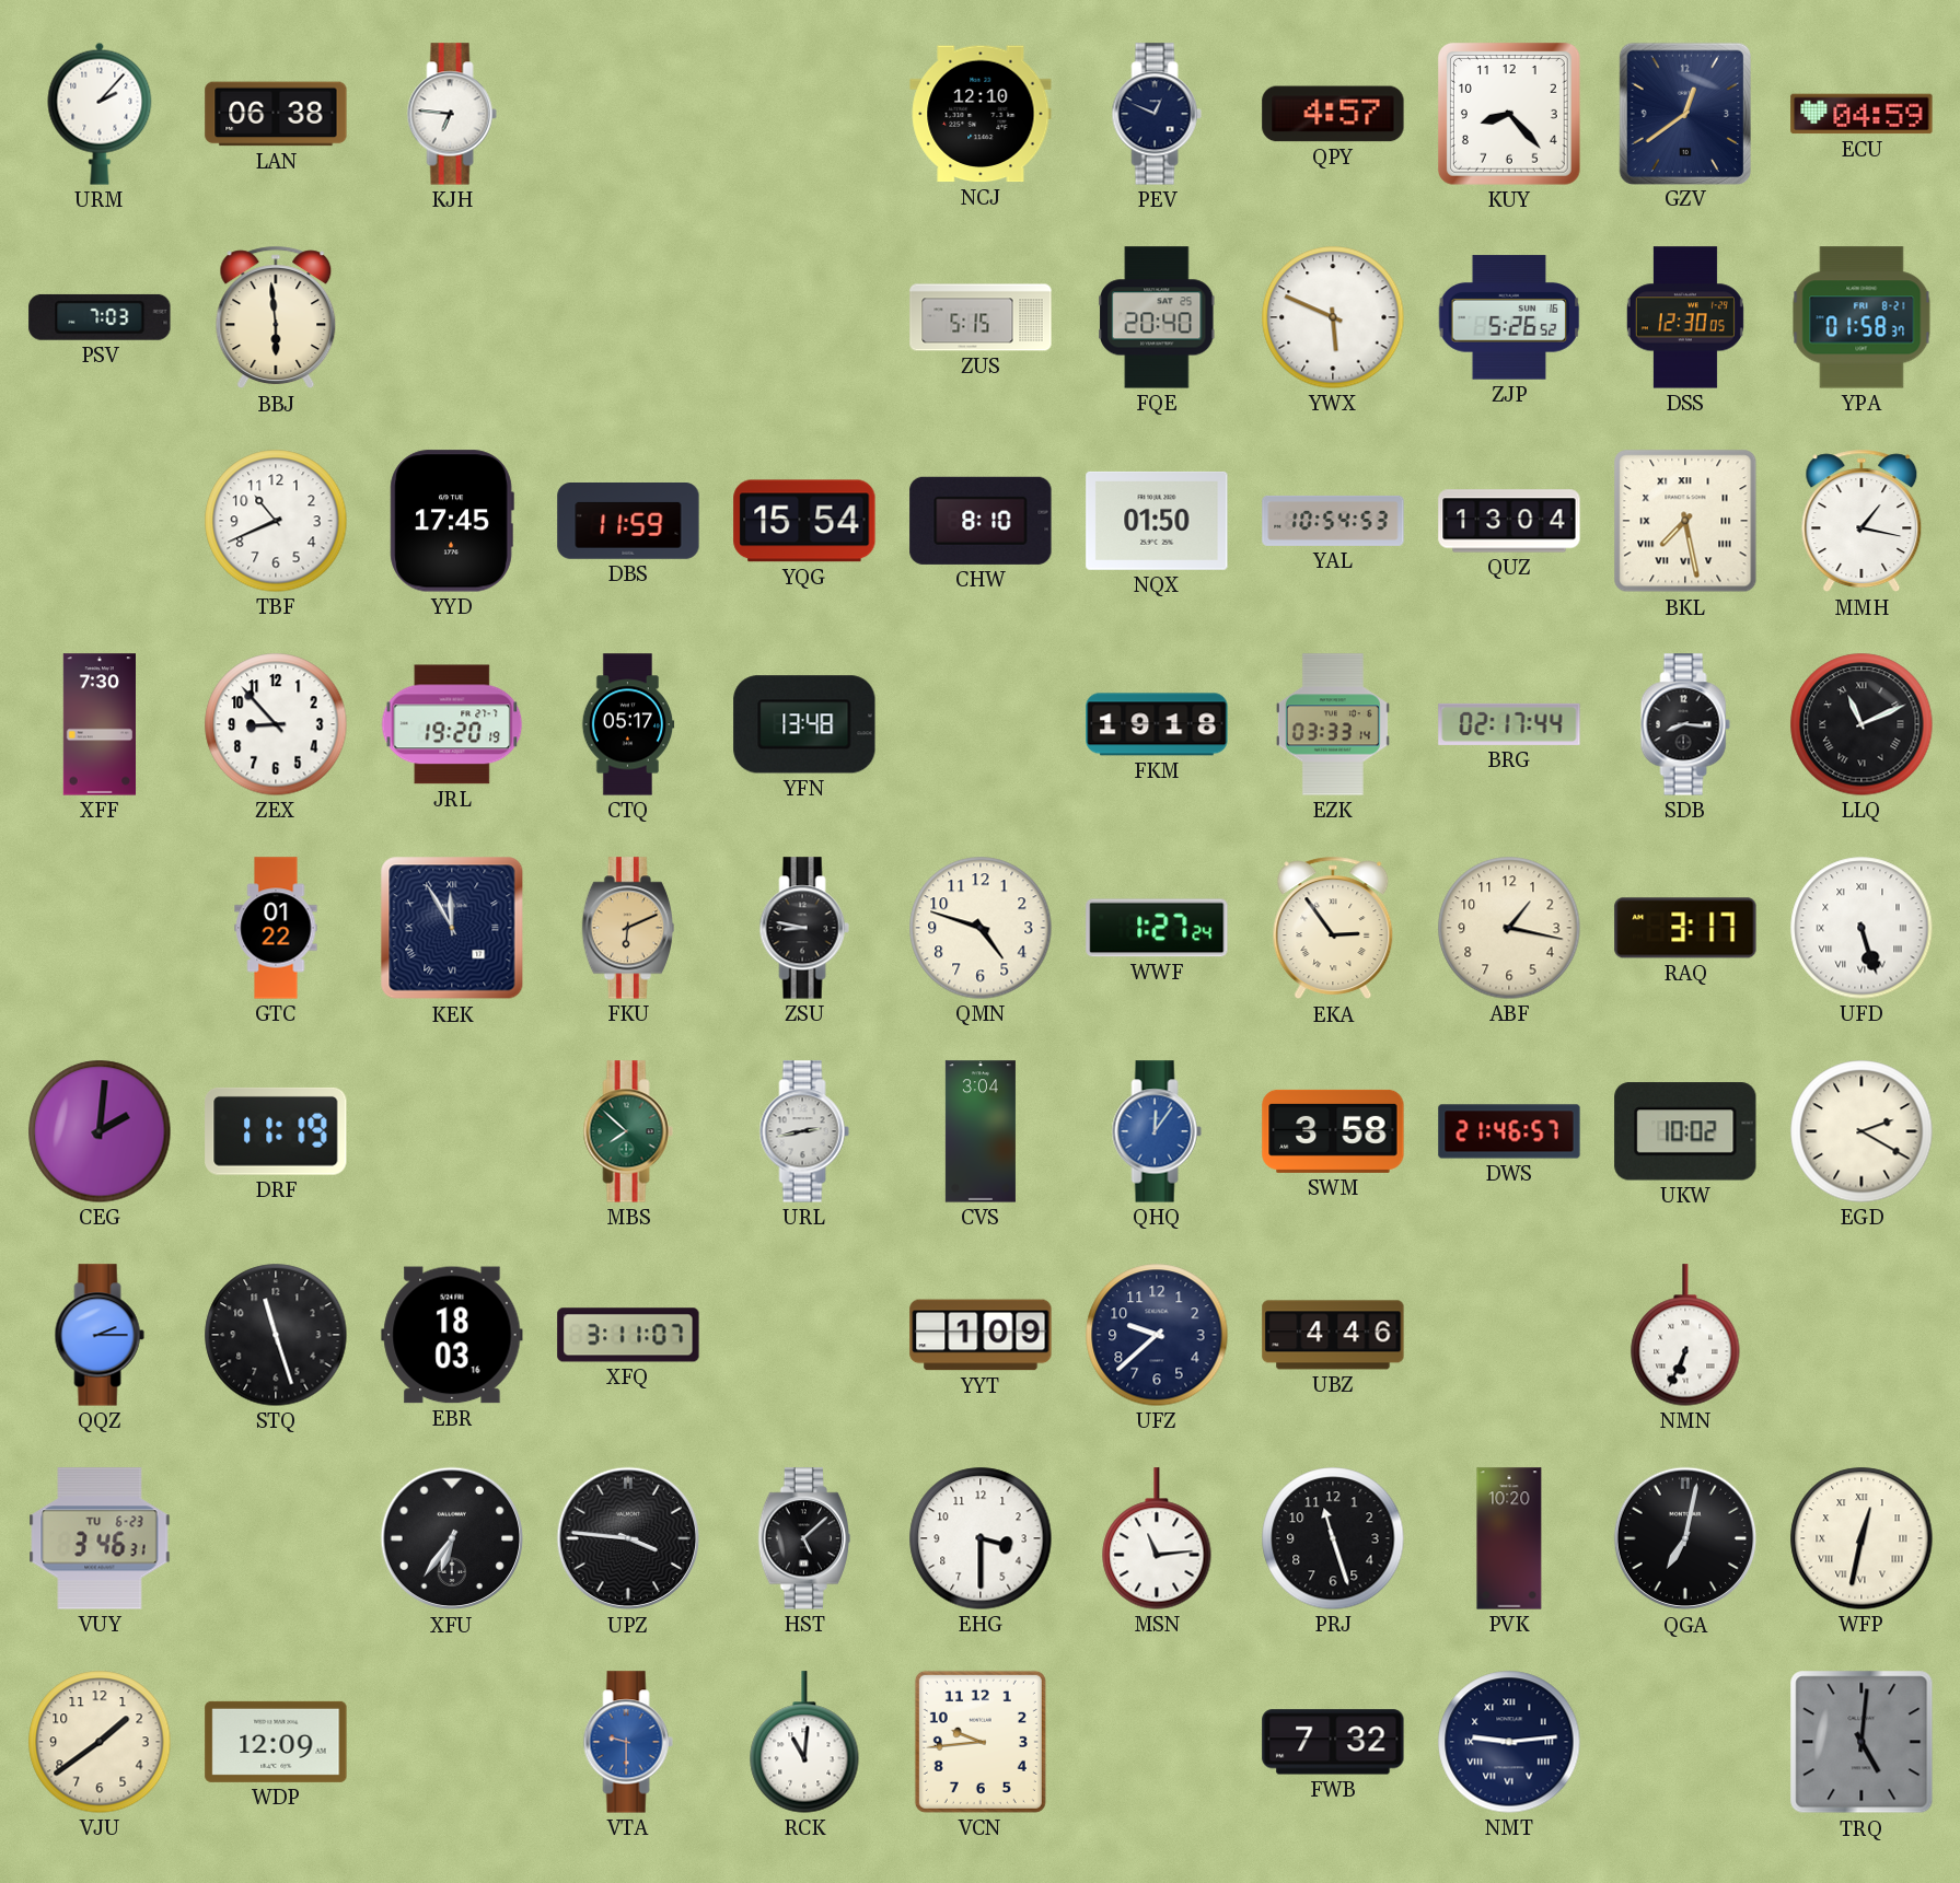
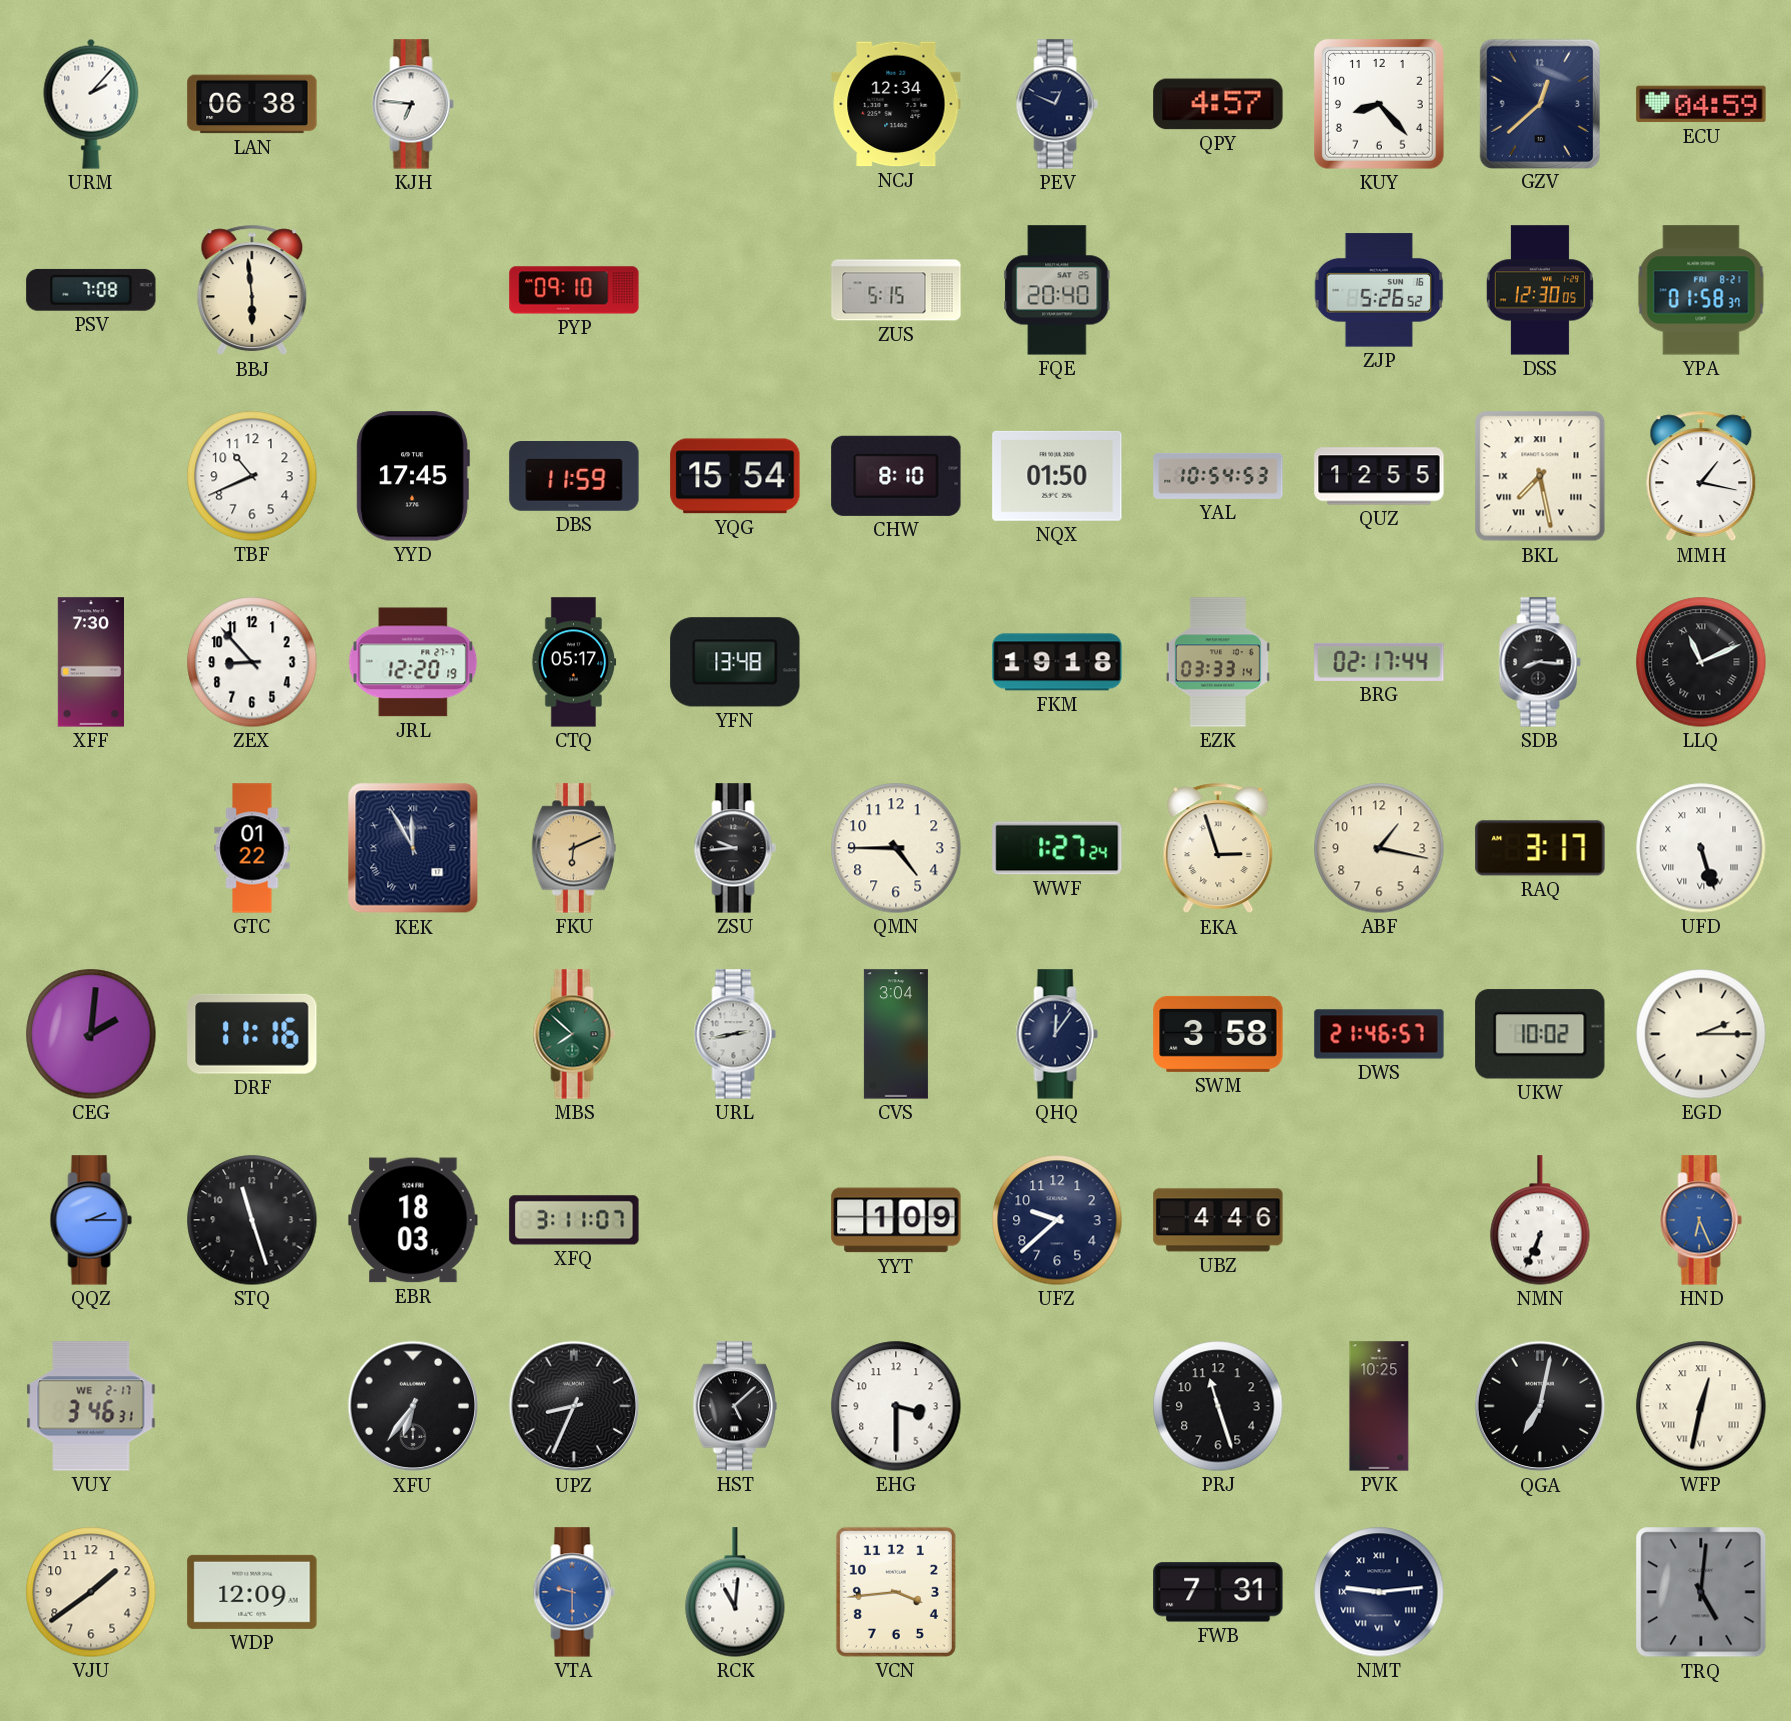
NCJ: 12:10 -> 12:34
GZV: 12:39 -> 12:38
PSV: 7:03 -> 7:08
PYP: none -> 09:10
YWX: 5:49 -> none
QUZ: 13:04 -> 12:55
JRL: 19:20 -> 12:20
ZSU: 8:47 -> 9:44
QMN: 4:48 -> 4:45
EKA: 2:54 -> 2:57
DRF: 11:19 -> 11:16
QHQ dial: blue -> navy
EGD: 2:20 -> 2:15
HND: none -> 6:26
VUY date: TU 6-23 -> WE 2-17
UPZ: 3:46 -> 8:34
MSN: 11:14 -> none
PVK: 10:20 -> 10:25
VCN: 9:44 -> 3:44
FWB: 7:32 -> 7:31
